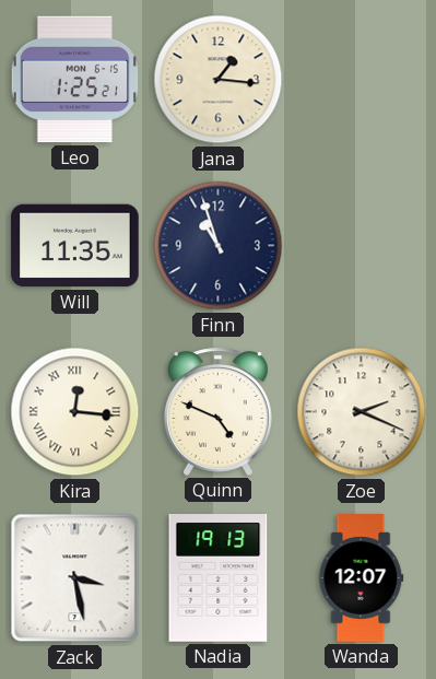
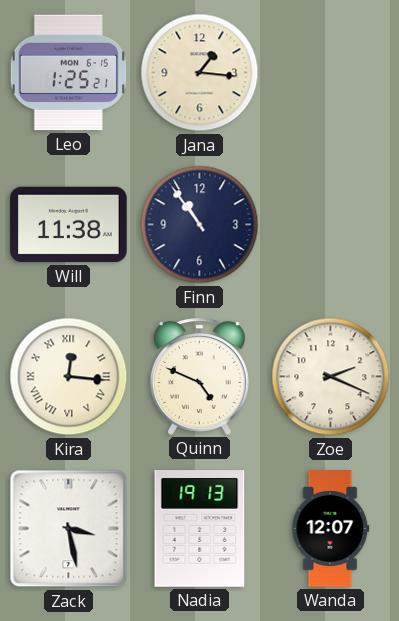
Will: 11:35 -> 11:38
Finn: 10:57 -> 10:54
